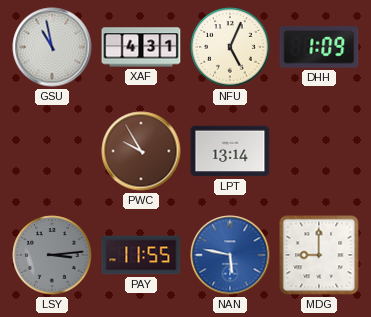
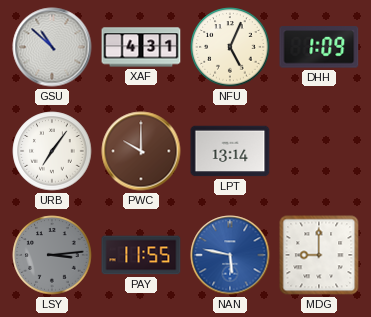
GSU: 10:58 -> 10:52
URB: none -> 7:06
PWC: 9:55 -> 10:00
